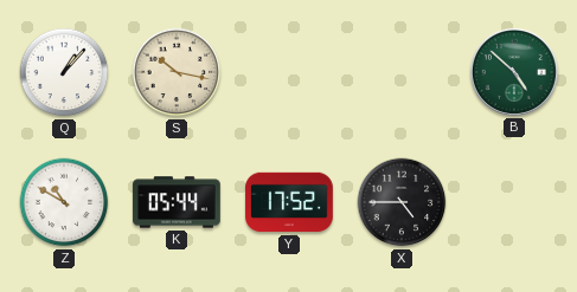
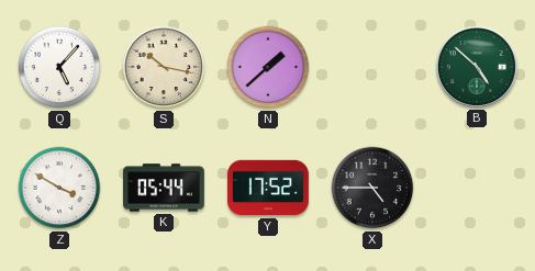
Q: 1:07 -> 5:07
N: none -> 1:38
Z: 10:50 -> 3:50
